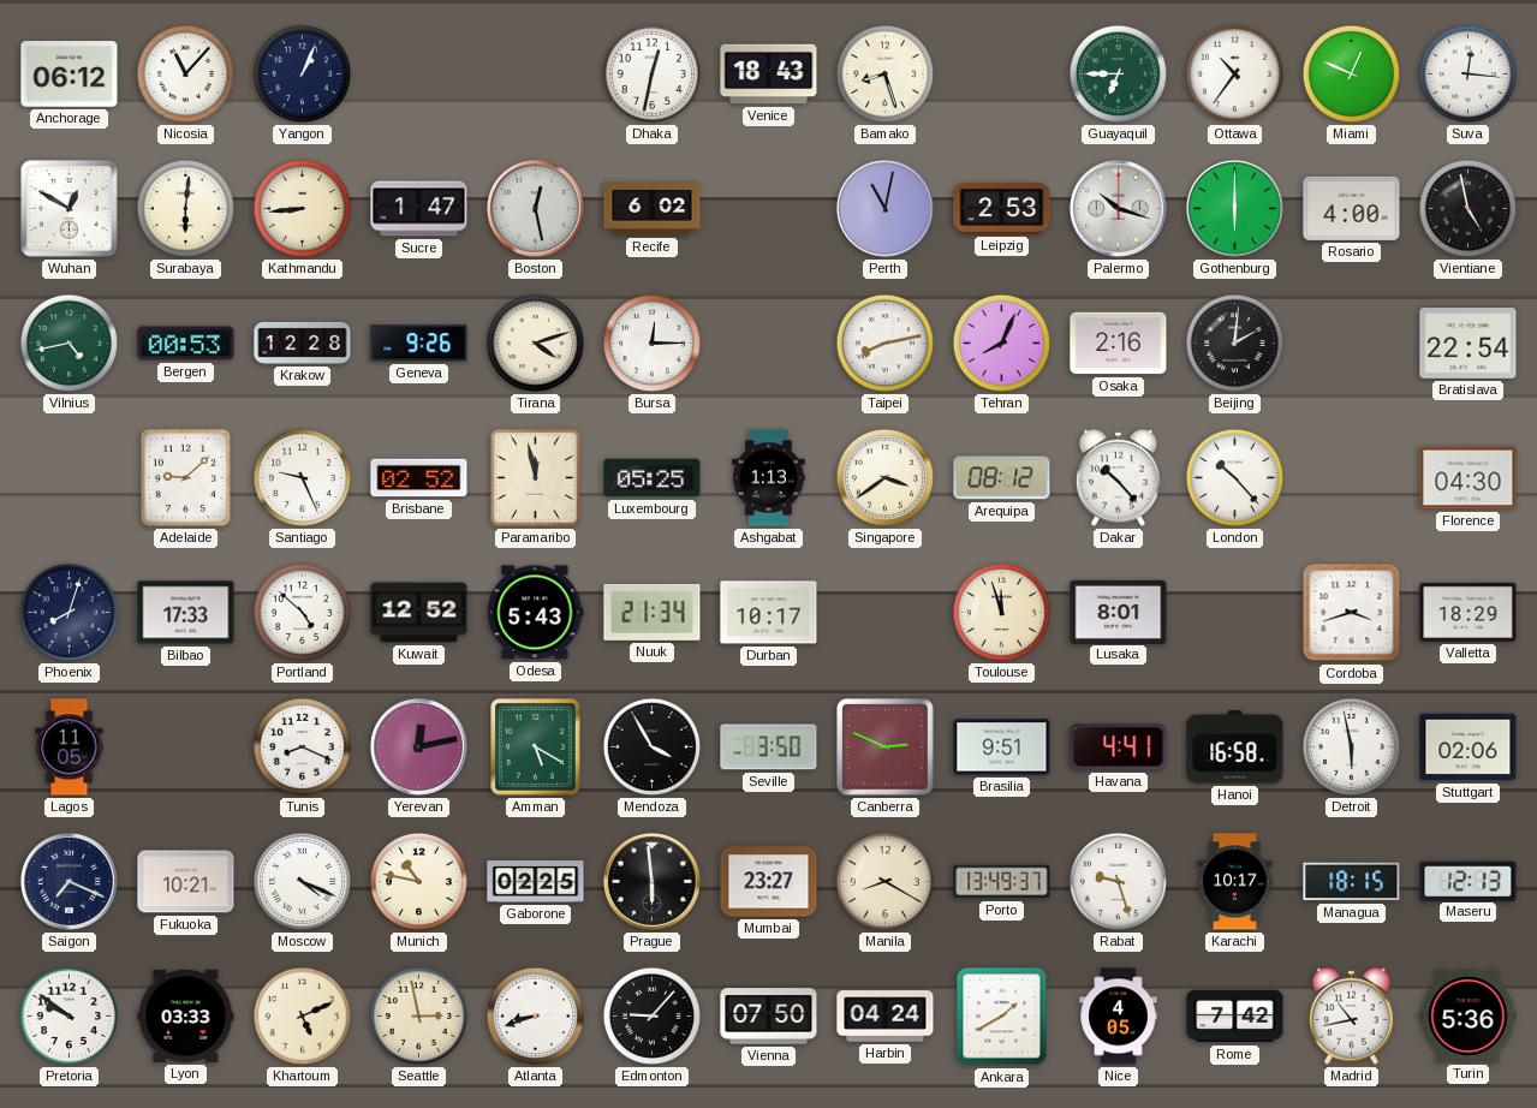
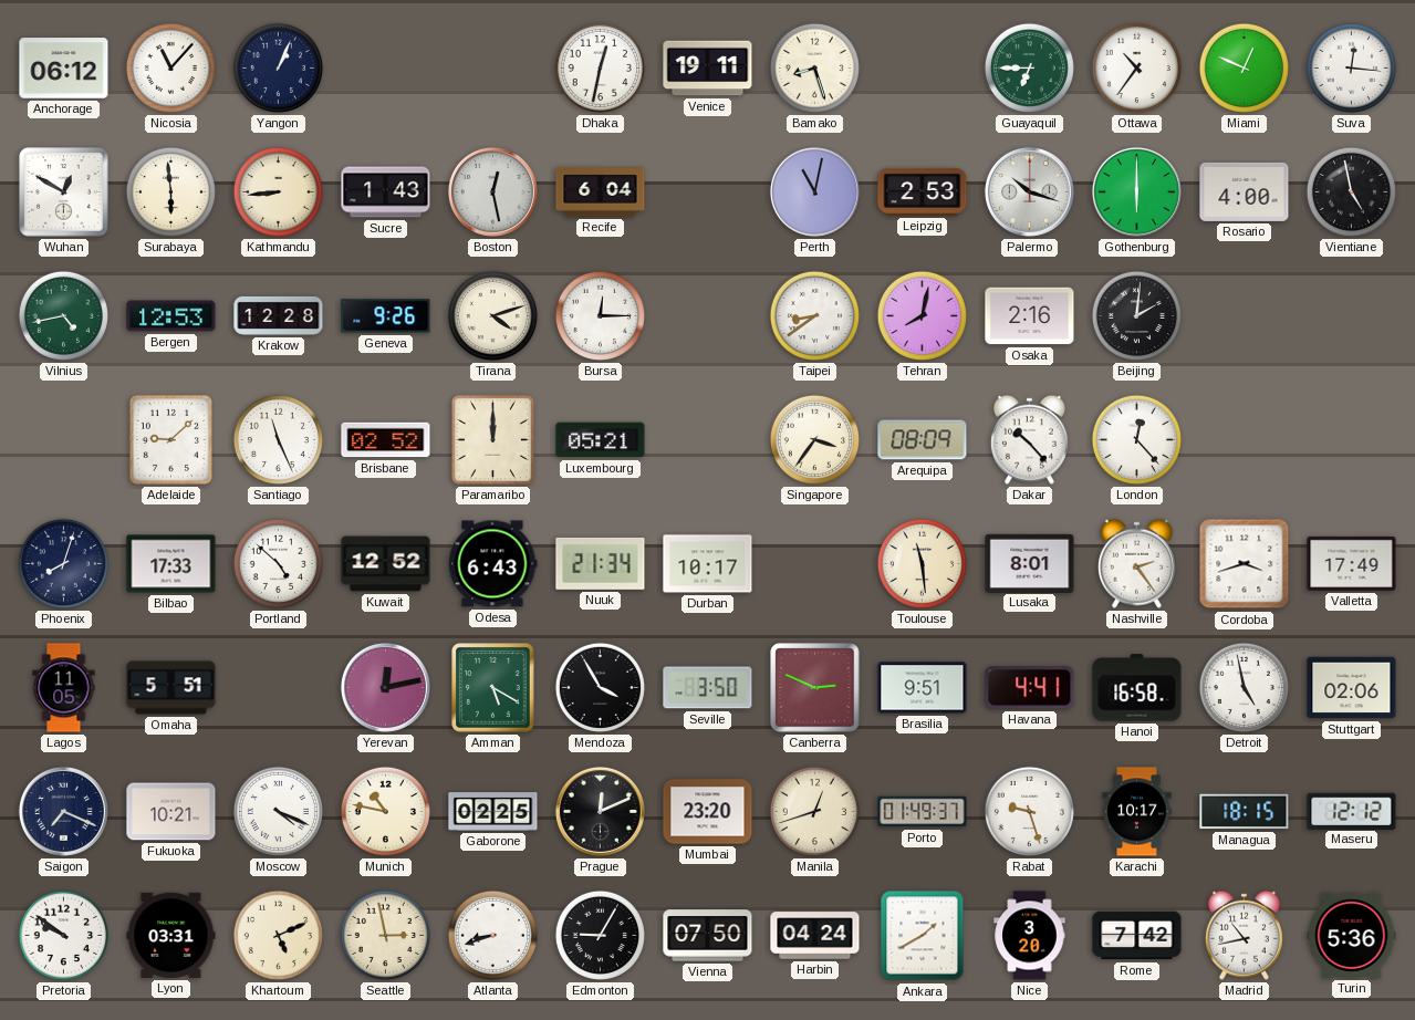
Venice: 18:43 -> 19:11
Surabaya: 6:01 -> 5:59
Sucre: 1:47 -> 1:43
Recife: 6:02 -> 6:04
Bergen: 00:53 -> 12:53
Taipei: 8:13 -> 8:39
Tehran: 8:04 -> 8:02
Bratislava: 22:54 -> none
Santiago: 9:26 -> 11:26
Paramaribo: 11:58 -> 12:00
Luxembourg: 05:25 -> 05:21
Ashgabat: 1:13 -> none
Singapore: 3:39 -> 3:36
Arequipa: 08:12 -> 08:09
London: 10:23 -> 12:23
Florence: 04:30 -> none
Odesa: 5:43 -> 6:43
Toulouse: 11:57 -> 11:29
Nashville: none -> 2:24
Valletta: 18:29 -> 17:49
Omaha: none -> 5:51
Tunis: 8:19 -> none
Detroit: 5:58 -> 4:58
Prague: 5:59 -> 12:11
Mumbai: 23:27 -> 23:20
Manila: 8:20 -> 12:42
Porto: 13:49 -> 01:49
Maseru: 12:13 -> 12:12
Lyon: 03:33 -> 03:31
Edmonton: 9:07 -> 9:05
Nice: 4:05 -> 3:20
